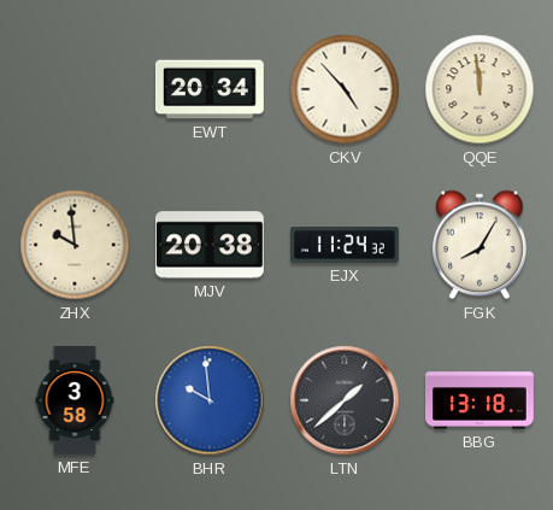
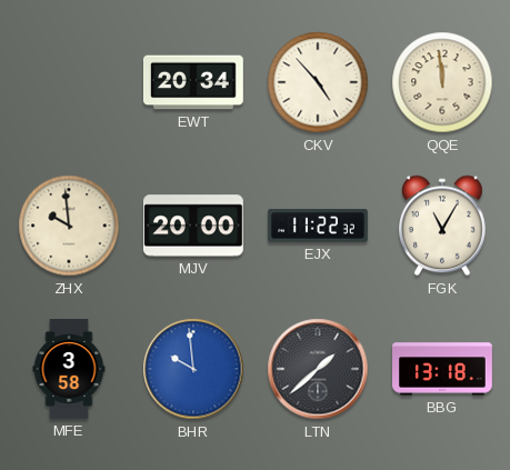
MJV: 20:38 -> 20:00
EJX: 11:24 -> 11:22
FGK: 8:05 -> 11:05
